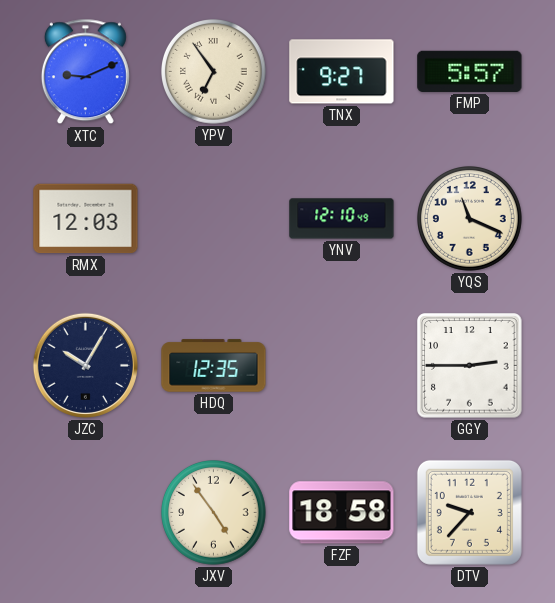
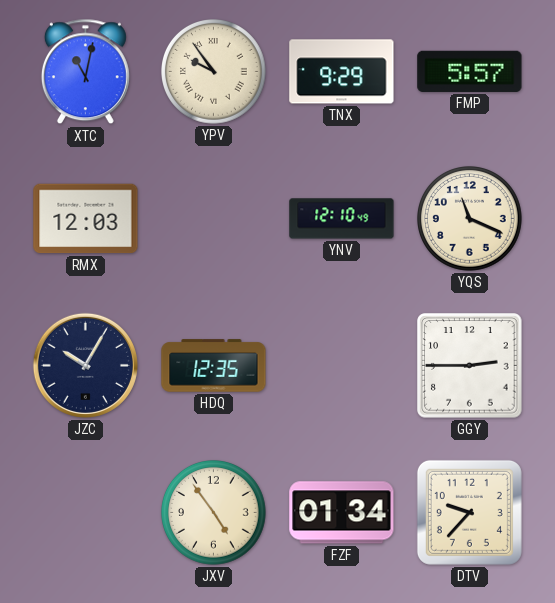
XTC: 9:11 -> 11:02
YPV: 6:54 -> 9:54
TNX: 9:27 -> 9:29
FZF: 18:58 -> 01:34
